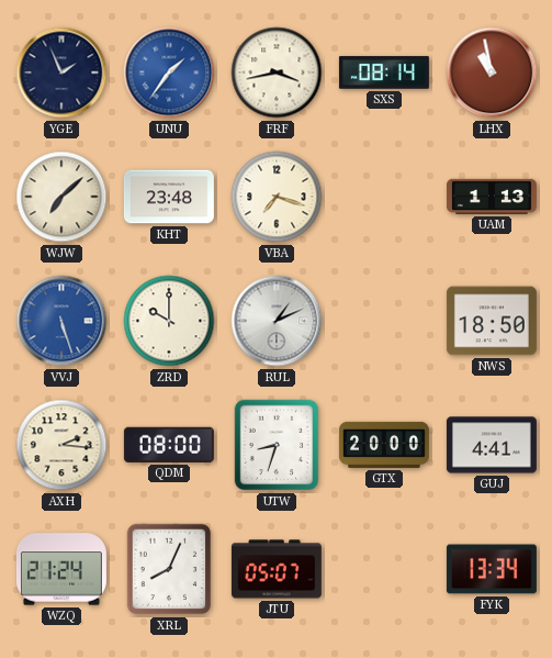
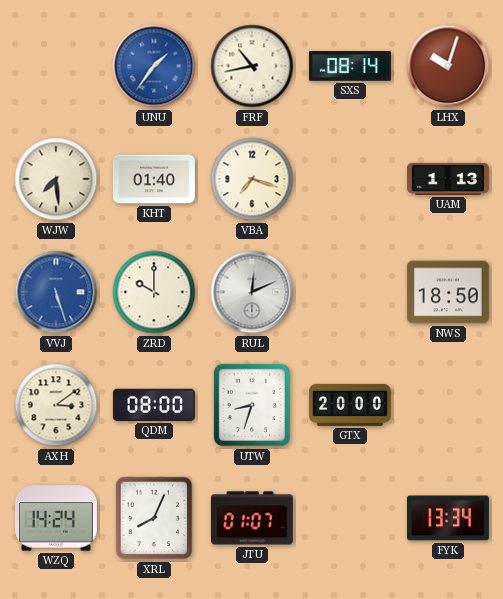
YGE: 1:56 -> none
FRF: 3:43 -> 10:43
LHX: 10:58 -> 10:03
WJW: 7:08 -> 7:29
KHT: 23:48 -> 01:40
RUL: 1:11 -> 12:11
AXH: 2:16 -> 3:09
GUJ: 4:41 -> none
WZQ: 21:24 -> 14:24
JTU: 05:07 -> 01:07
